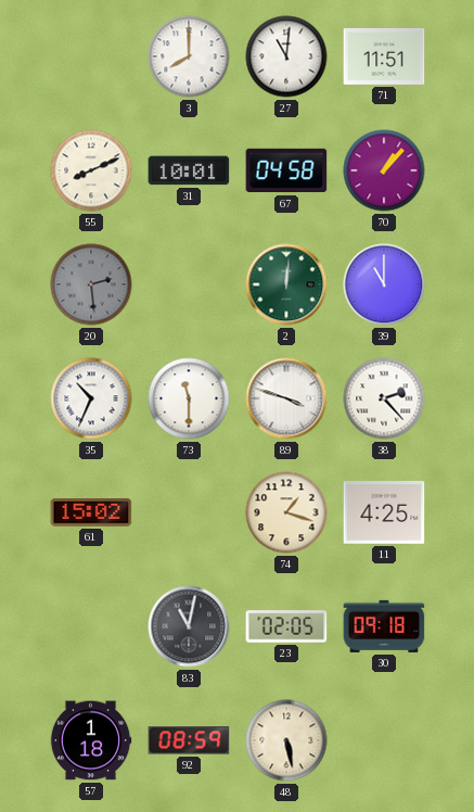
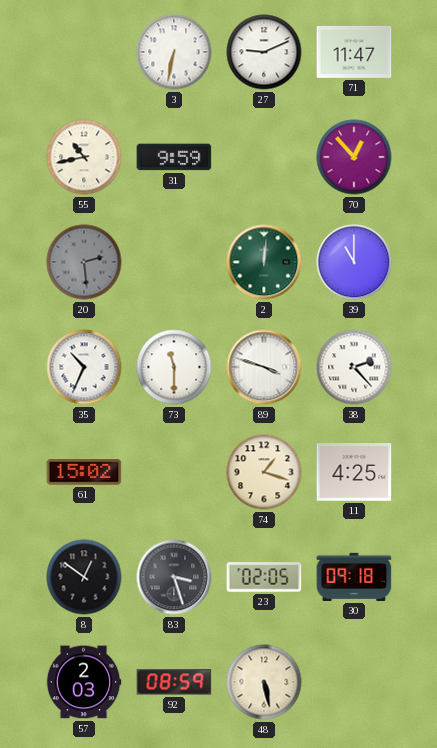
3: 8:00 -> 6:32
27: 11:01 -> 9:11
71: 11:51 -> 11:47
55: 8:11 -> 10:43
31: 10:01 -> 9:59
67: 04:58 -> none
70: 1:07 -> 12:53
8: none -> 12:51
83: 11:02 -> 3:27
57: 1:18 -> 2:03
